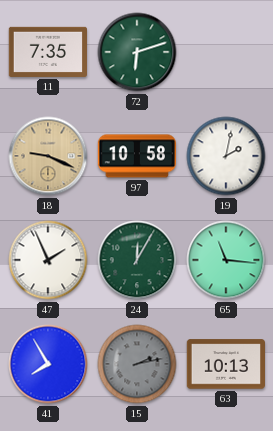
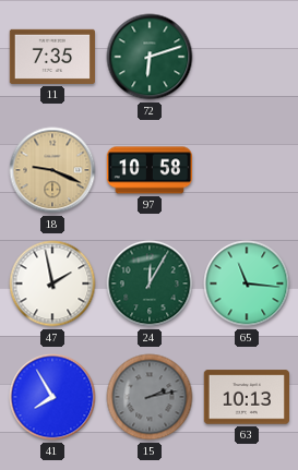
19: 2:02 -> none
47: 1:56 -> 1:58
